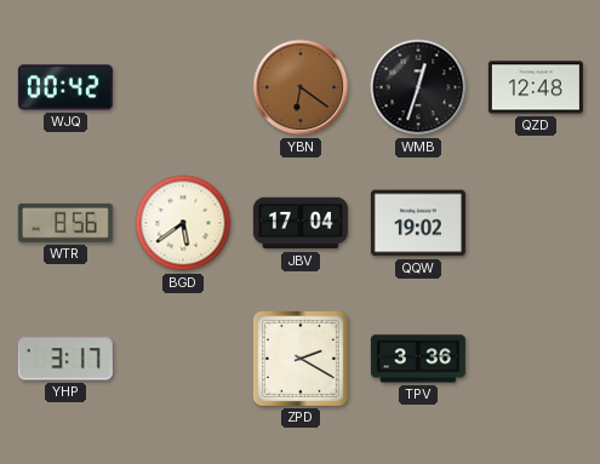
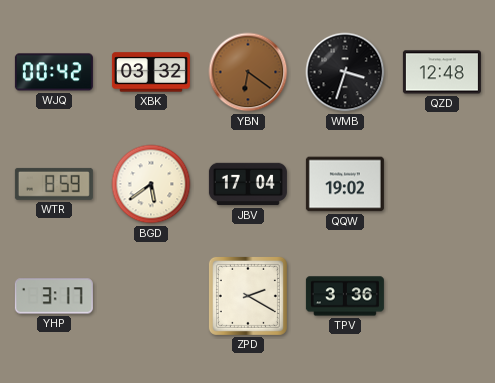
XBK: none -> 03:32
WMB: 12:33 -> 3:33
WTR: 8:56 -> 8:59
